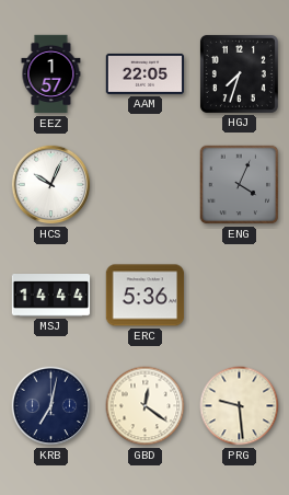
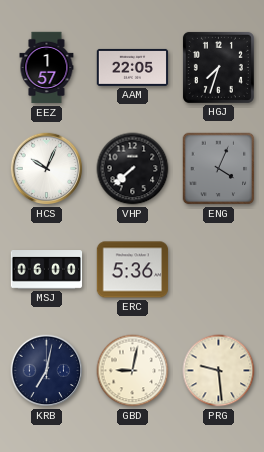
VHP: none -> 7:38
MSJ: 14:44 -> 06:00
GBD: 12:21 -> 9:02
